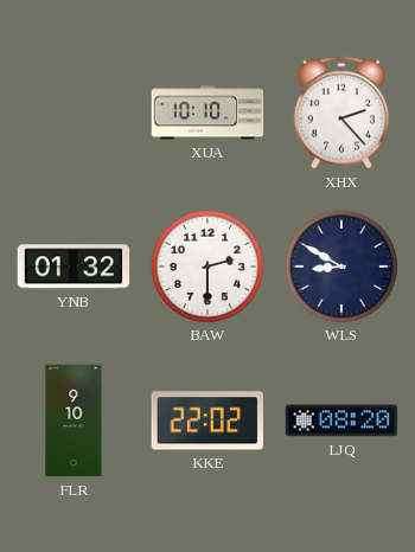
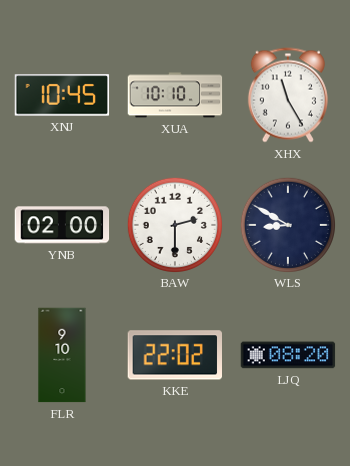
XNJ: none -> 10:45
XHX: 2:23 -> 11:25
YNB: 01:32 -> 02:00
